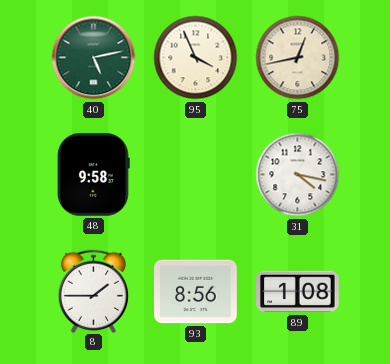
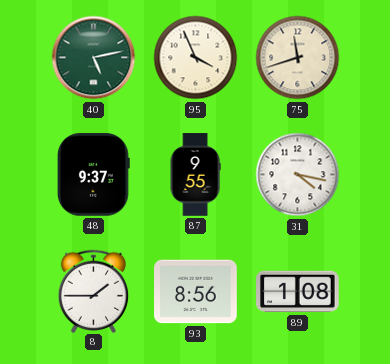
75: 12:43 -> 11:42
48: 9:58 -> 9:37
87: none -> 9:55
